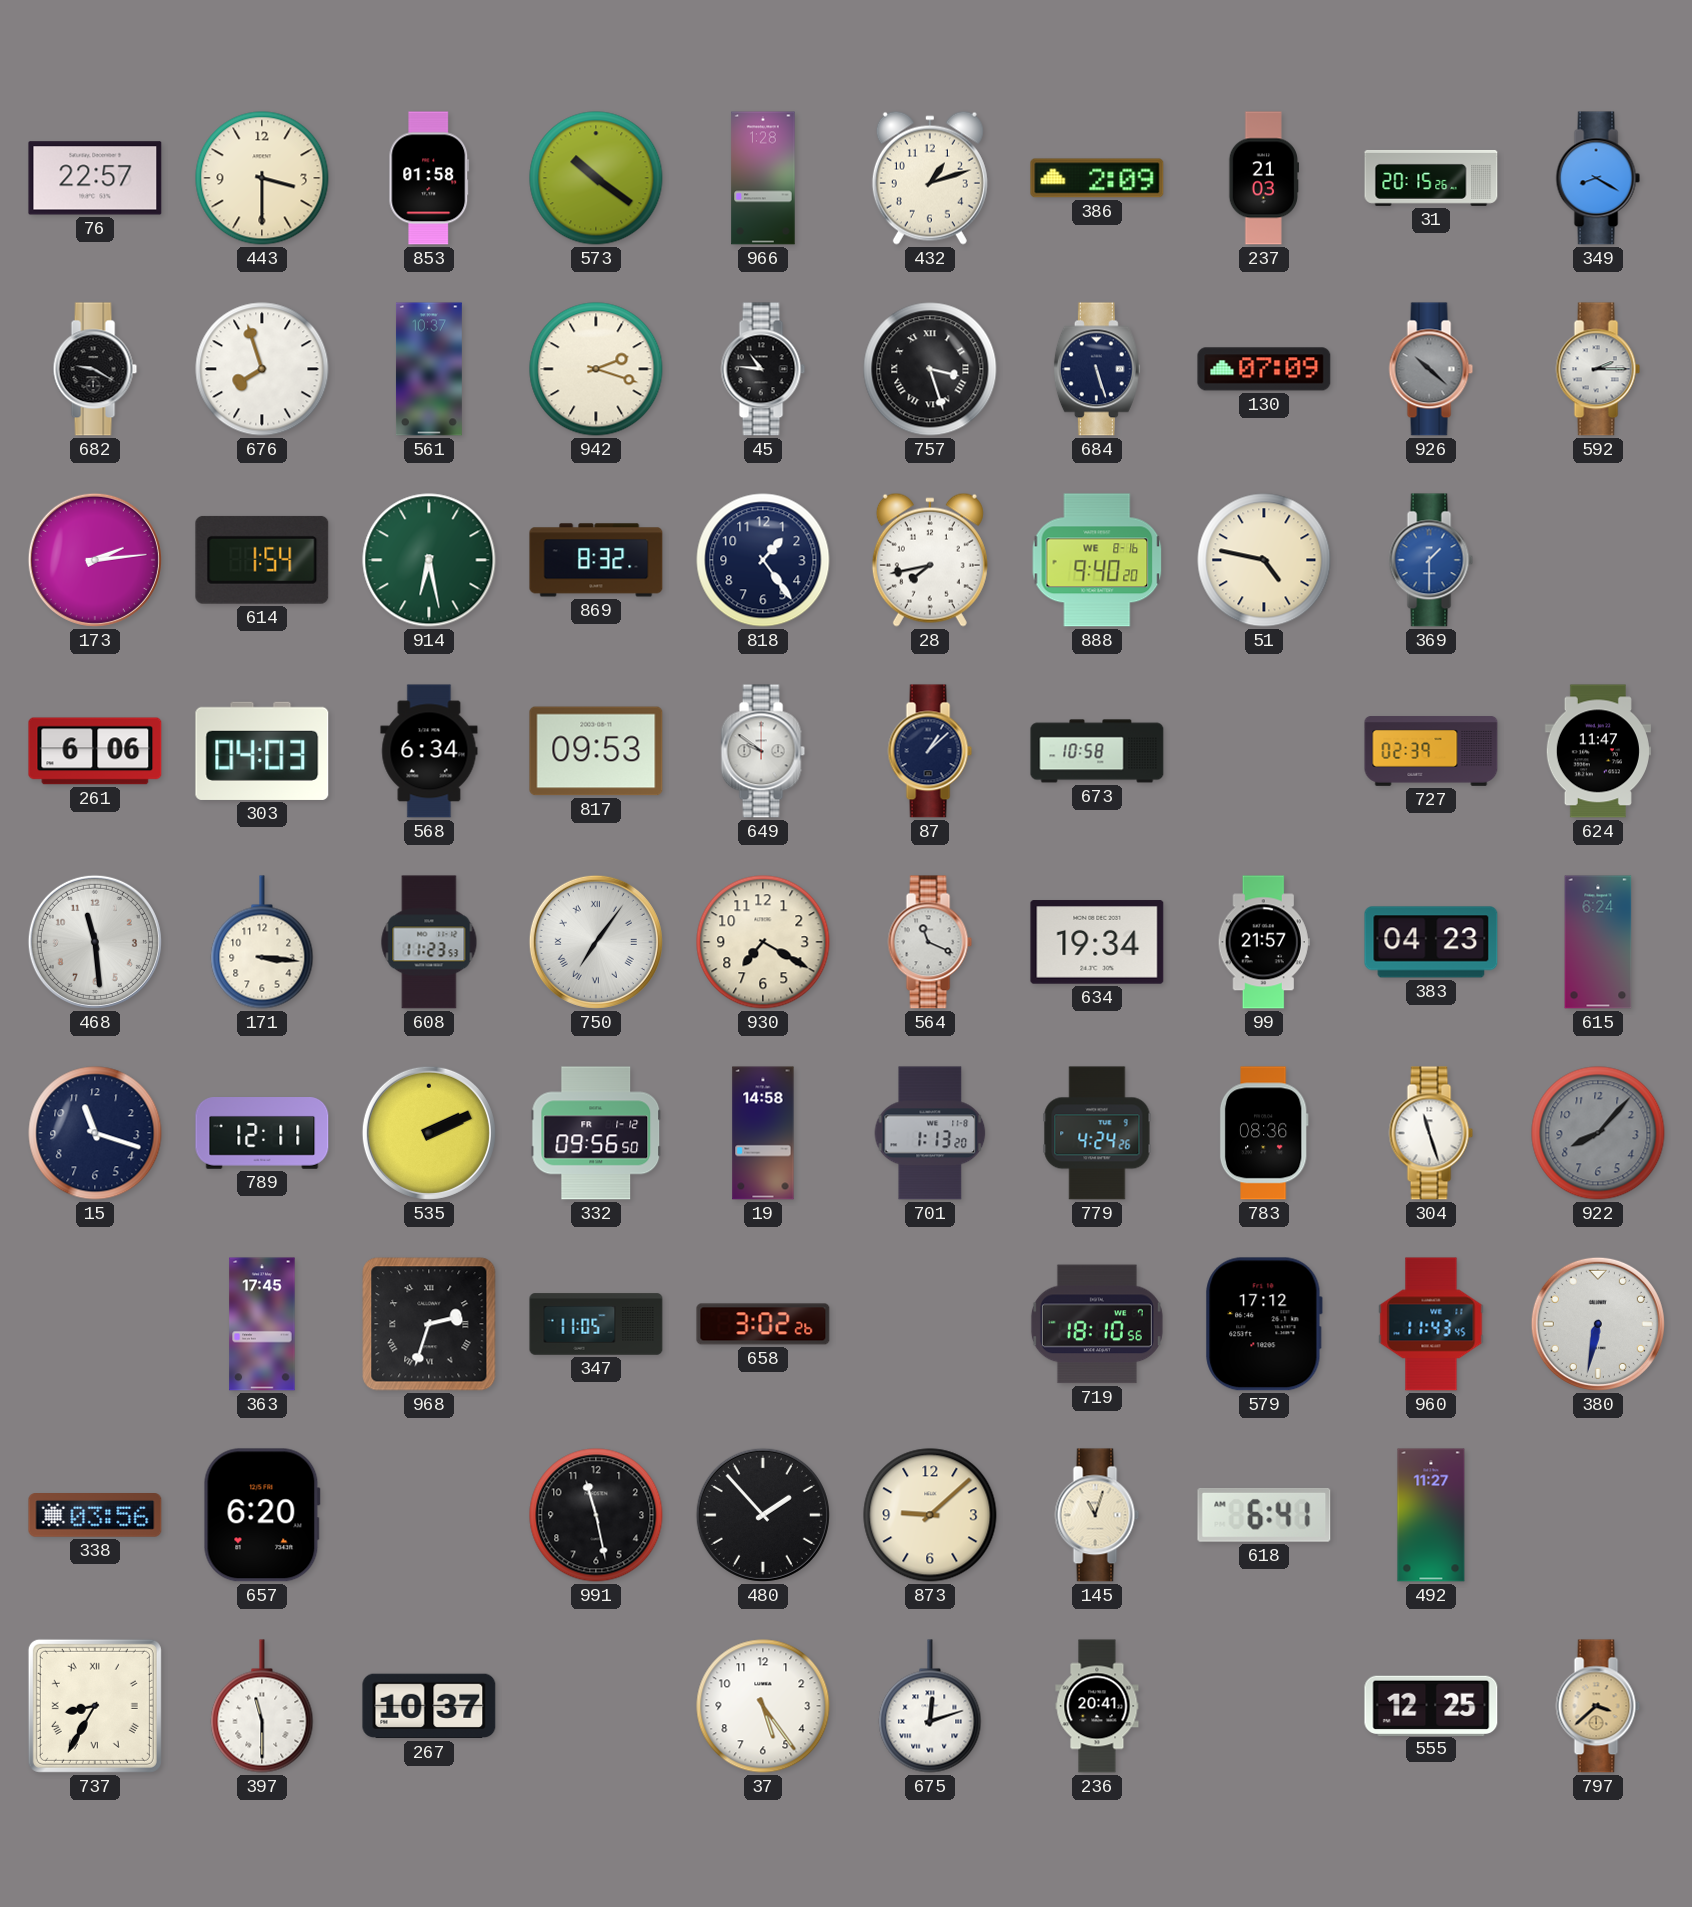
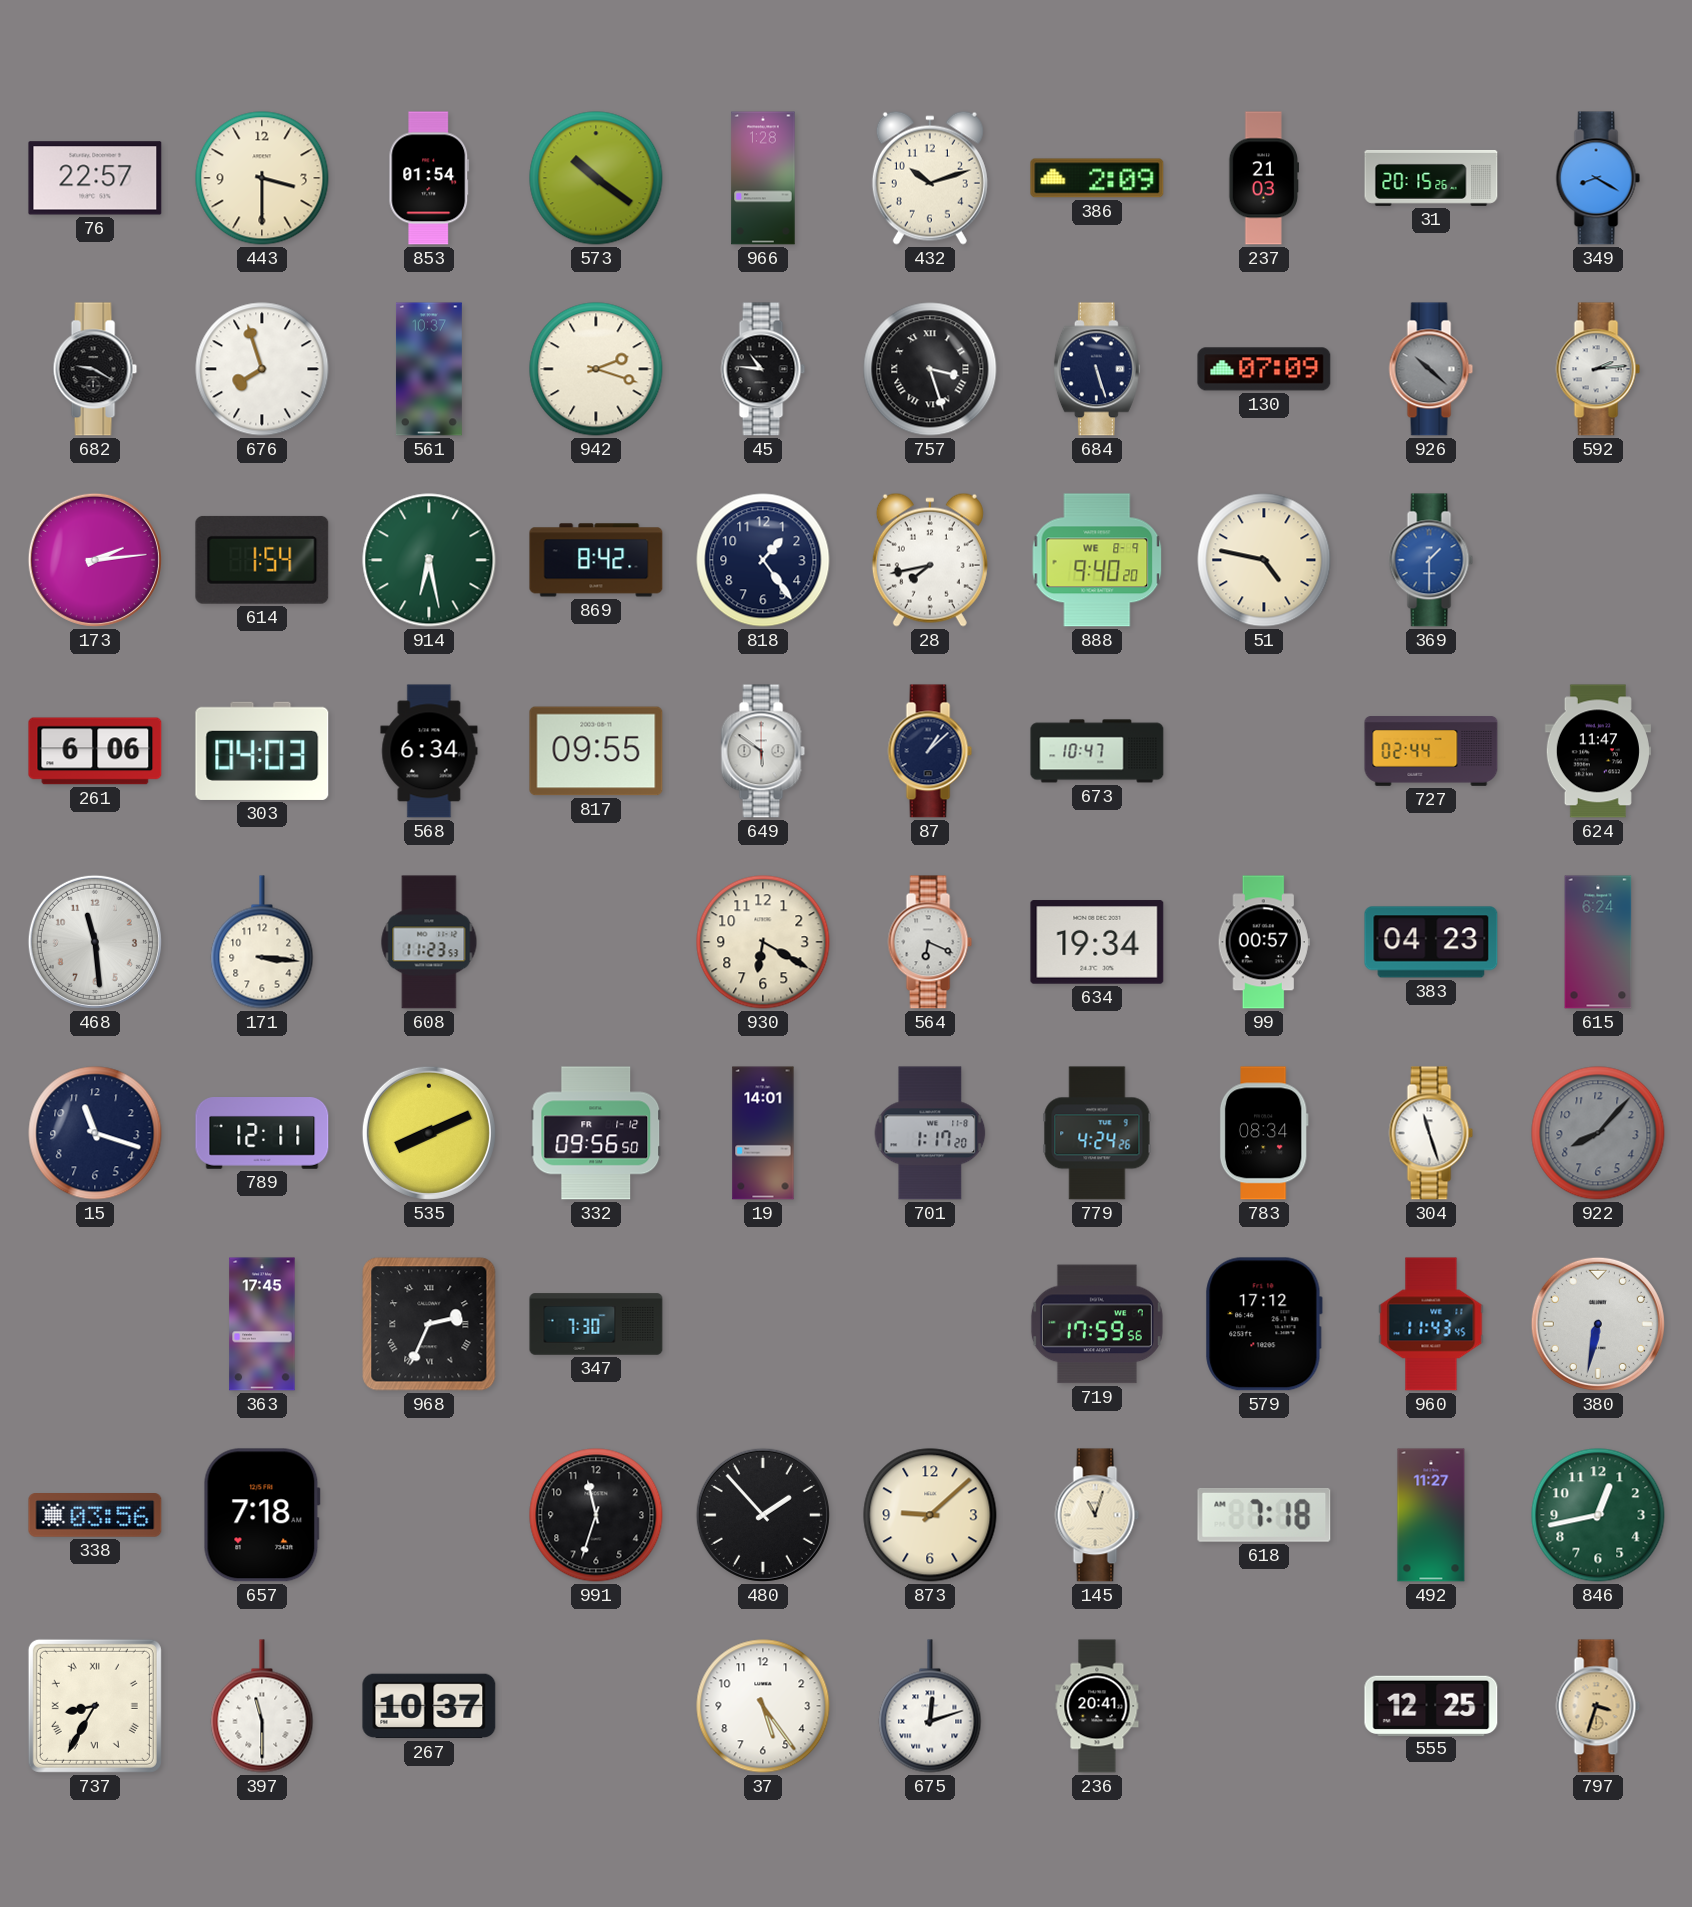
853: 01:58 -> 01:54
432: 1:12 -> 10:12
592: 2:15 -> 2:14
869: 8:32 -> 8:42
888 date: WE 8-16 -> WE 8-9
817: 09:53 -> 09:55
649: 9:51 -> 5:51
673: 10:58 -> 10:47
727: 02:39 -> 02:44
750: 7:06 -> none
930: 7:20 -> 6:20
564: 11:19 -> 6:19
99: 21:57 -> 00:57
535: 2:11 -> 8:11
19: 14:58 -> 14:01
701: 1:13 -> 1:17
783: 08:36 -> 08:34
968: 2:33 -> 2:34
347: 11:05 -> 7:30
658: 3:02 -> none
719: 18:10 -> 17:59
657: 6:20 -> 7:18
991: 11:28 -> 11:33
618: 6:41 -> 7:18
846: none -> 12:43
797: 3:38 -> 3:33
